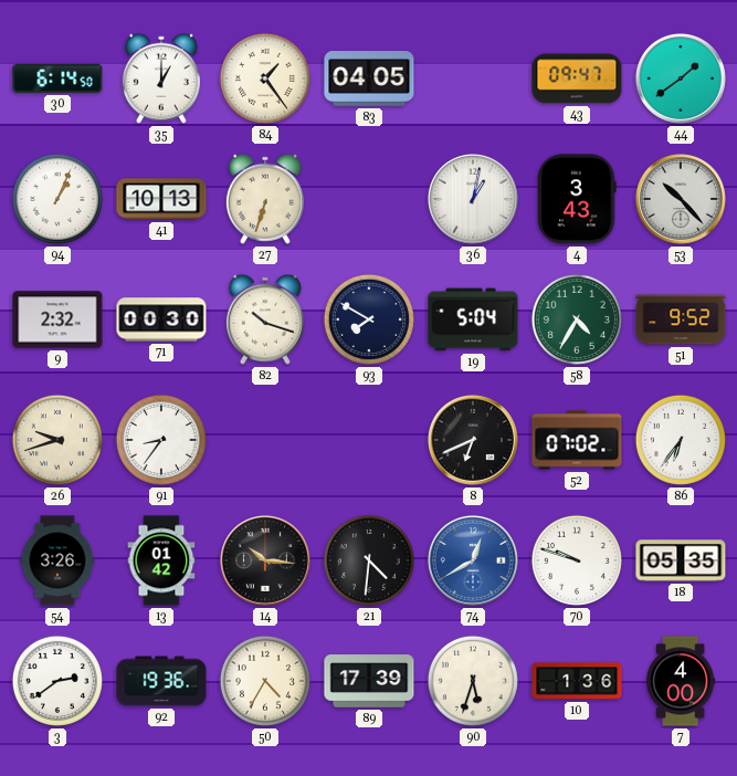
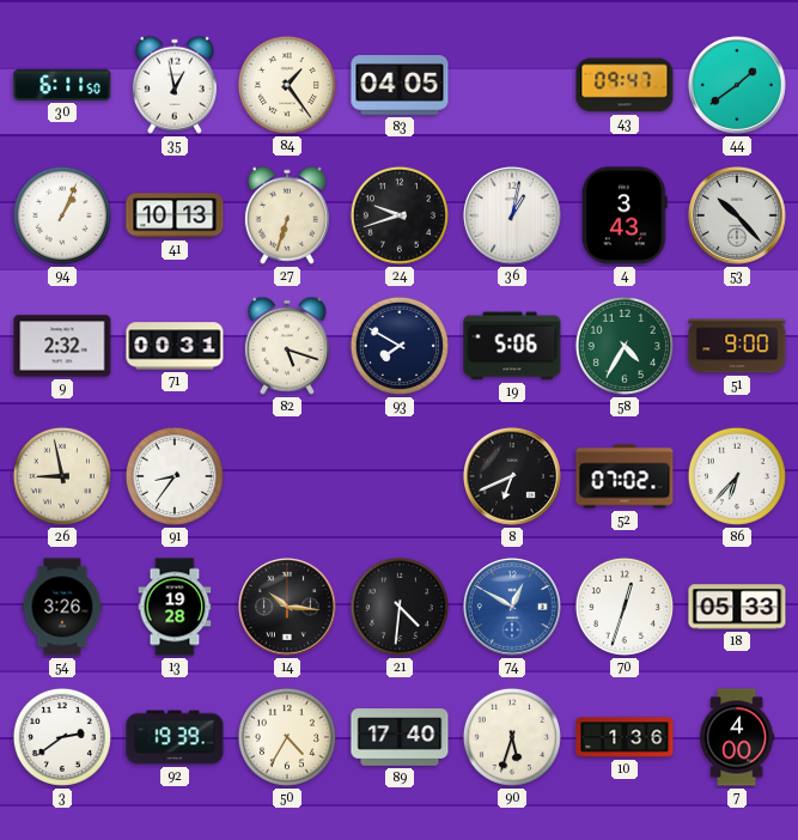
30: 6:14 -> 6:11
35: 1:00 -> 12:58
24: none -> 9:42
71: 00:30 -> 00:31
82: 10:18 -> 5:18
19: 5:04 -> 5:06
51: 9:52 -> 9:00
26: 9:42 -> 8:58
86: 6:36 -> 6:37
13: 01:42 -> 19:28
74: 12:40 -> 12:50
70: 9:48 -> 12:33
18: 05:35 -> 05:33
92: 19:36 -> 19:39
89: 17:39 -> 17:40
